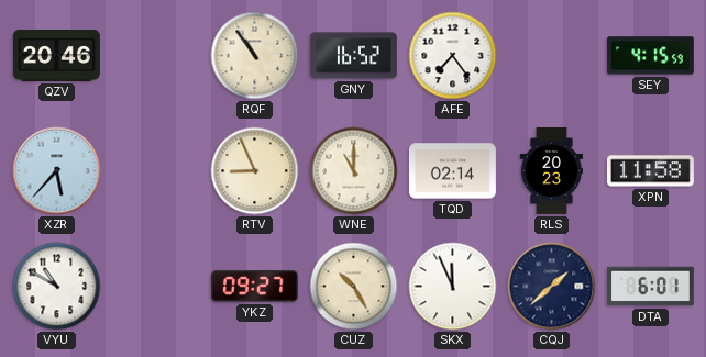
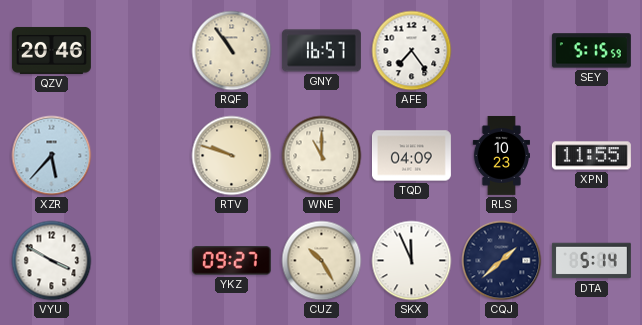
GNY: 16:52 -> 16:57
SEY: 4:15 -> 5:15
RTV: 8:56 -> 9:48
TQD: 02:14 -> 04:09
RLS: 20:23 -> 10:23
XPN: 11:58 -> 11:55
VYU: 10:50 -> 3:50
DTA: 6:01 -> 5:14
